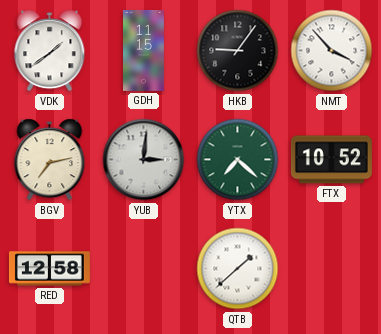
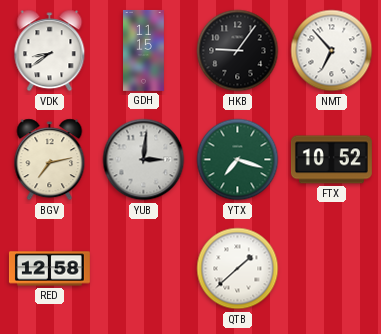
VDK: 1:39 -> 8:39
NMT: 3:53 -> 6:53
YTX: 7:22 -> 7:18
